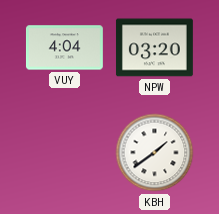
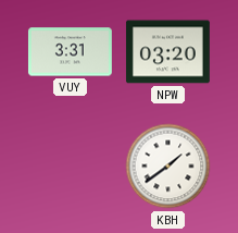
VUY: 4:04 -> 3:31
